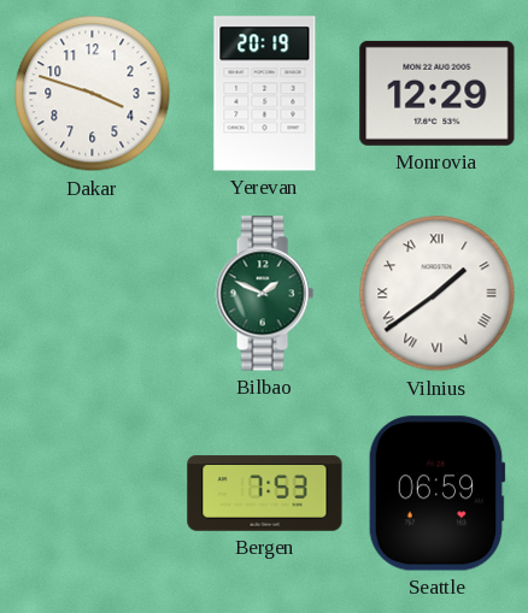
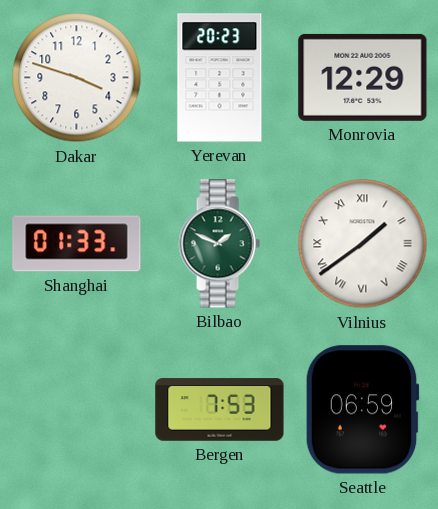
Yerevan: 20:19 -> 20:23
Shanghai: none -> 01:33
